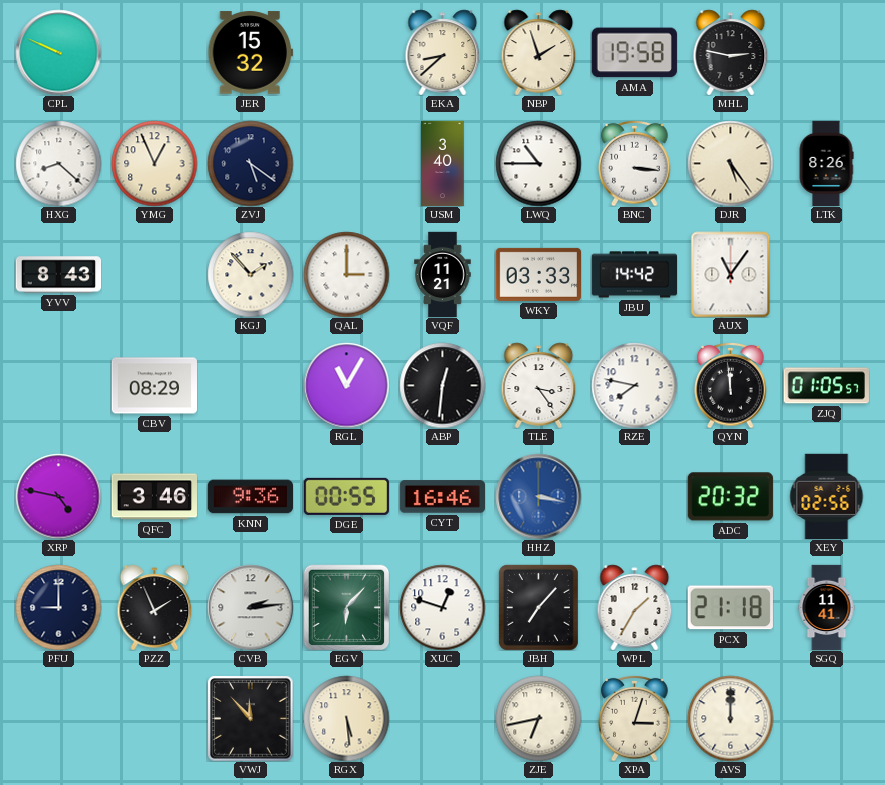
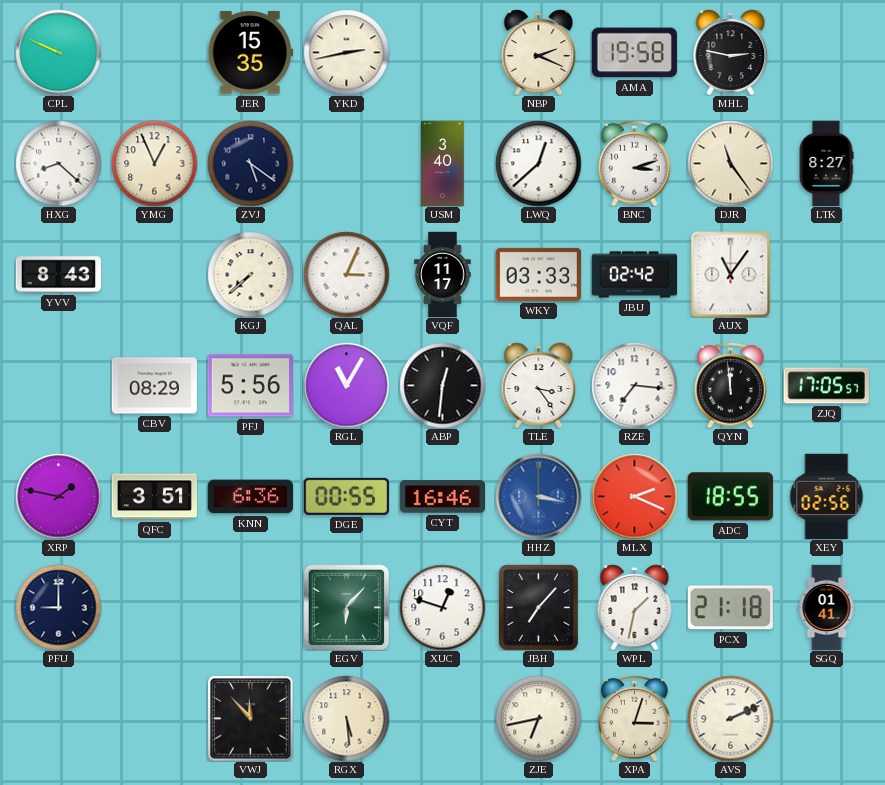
JER: 15:32 -> 15:35
YKD: none -> 2:43
EKA: 8:38 -> none
NBP: 1:57 -> 2:19
LWQ: 10:45 -> 12:38
BNC: 3:16 -> 3:12
DJR: 5:24 -> 11:24
LTK: 8:26 -> 8:27
KGJ: 1:53 -> 7:38
QAL: 3:00 -> 3:04
VQF: 11:21 -> 11:17
JBU: 14:42 -> 02:42
PFJ: none -> 5:56
RZE: 7:47 -> 7:16
ZJQ: 01:05 -> 17:05
XRP: 4:47 -> 1:47
QFC: 3:46 -> 3:51
KNN: 9:36 -> 6:36
MLX: none -> 2:19
ADC: 20:32 -> 18:55
PZZ: 1:56 -> none
CVB: 2:14 -> none
WPL: 1:35 -> 1:32
SGQ: 11:41 -> 01:41
AVS: 12:00 -> 2:11
